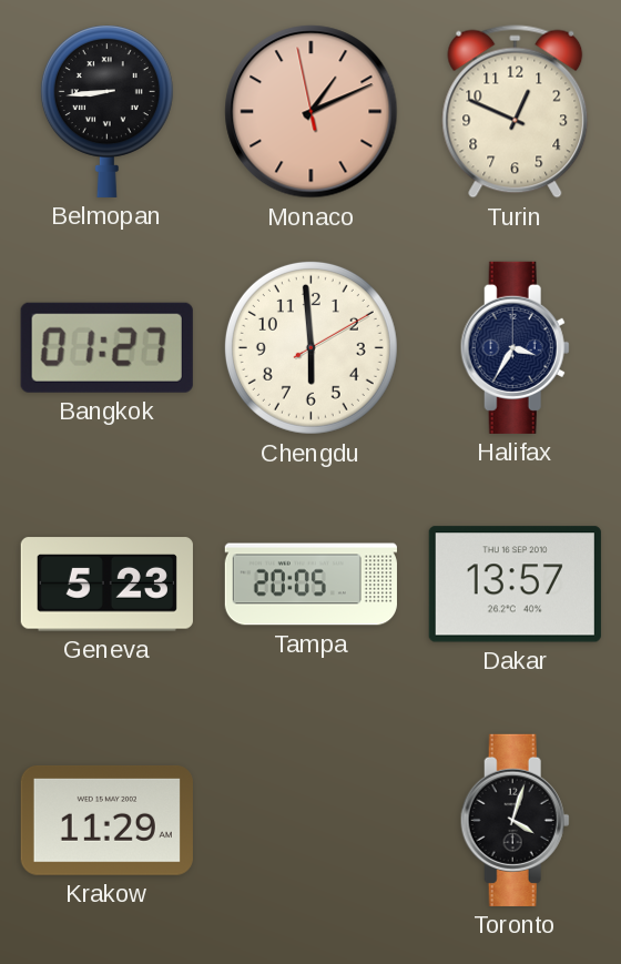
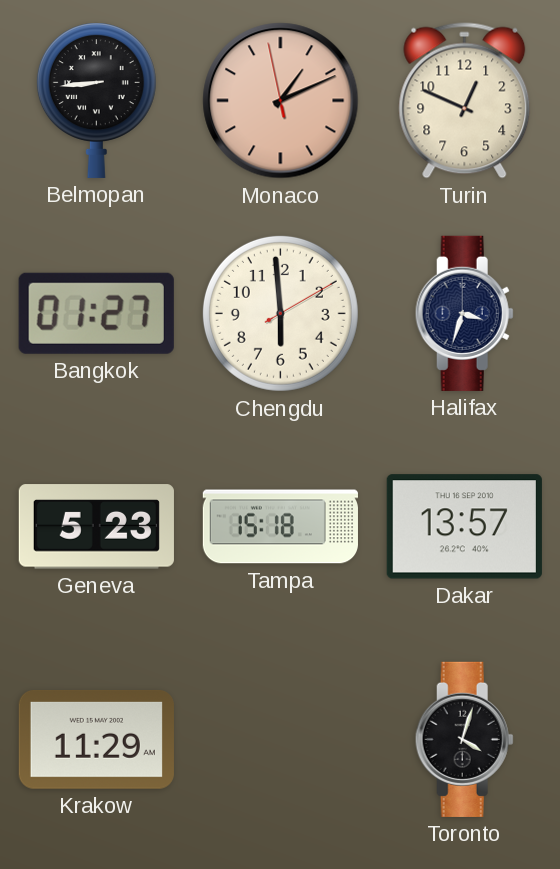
Halifax: 3:35 -> 3:33
Tampa: 20:05 -> 15:18
